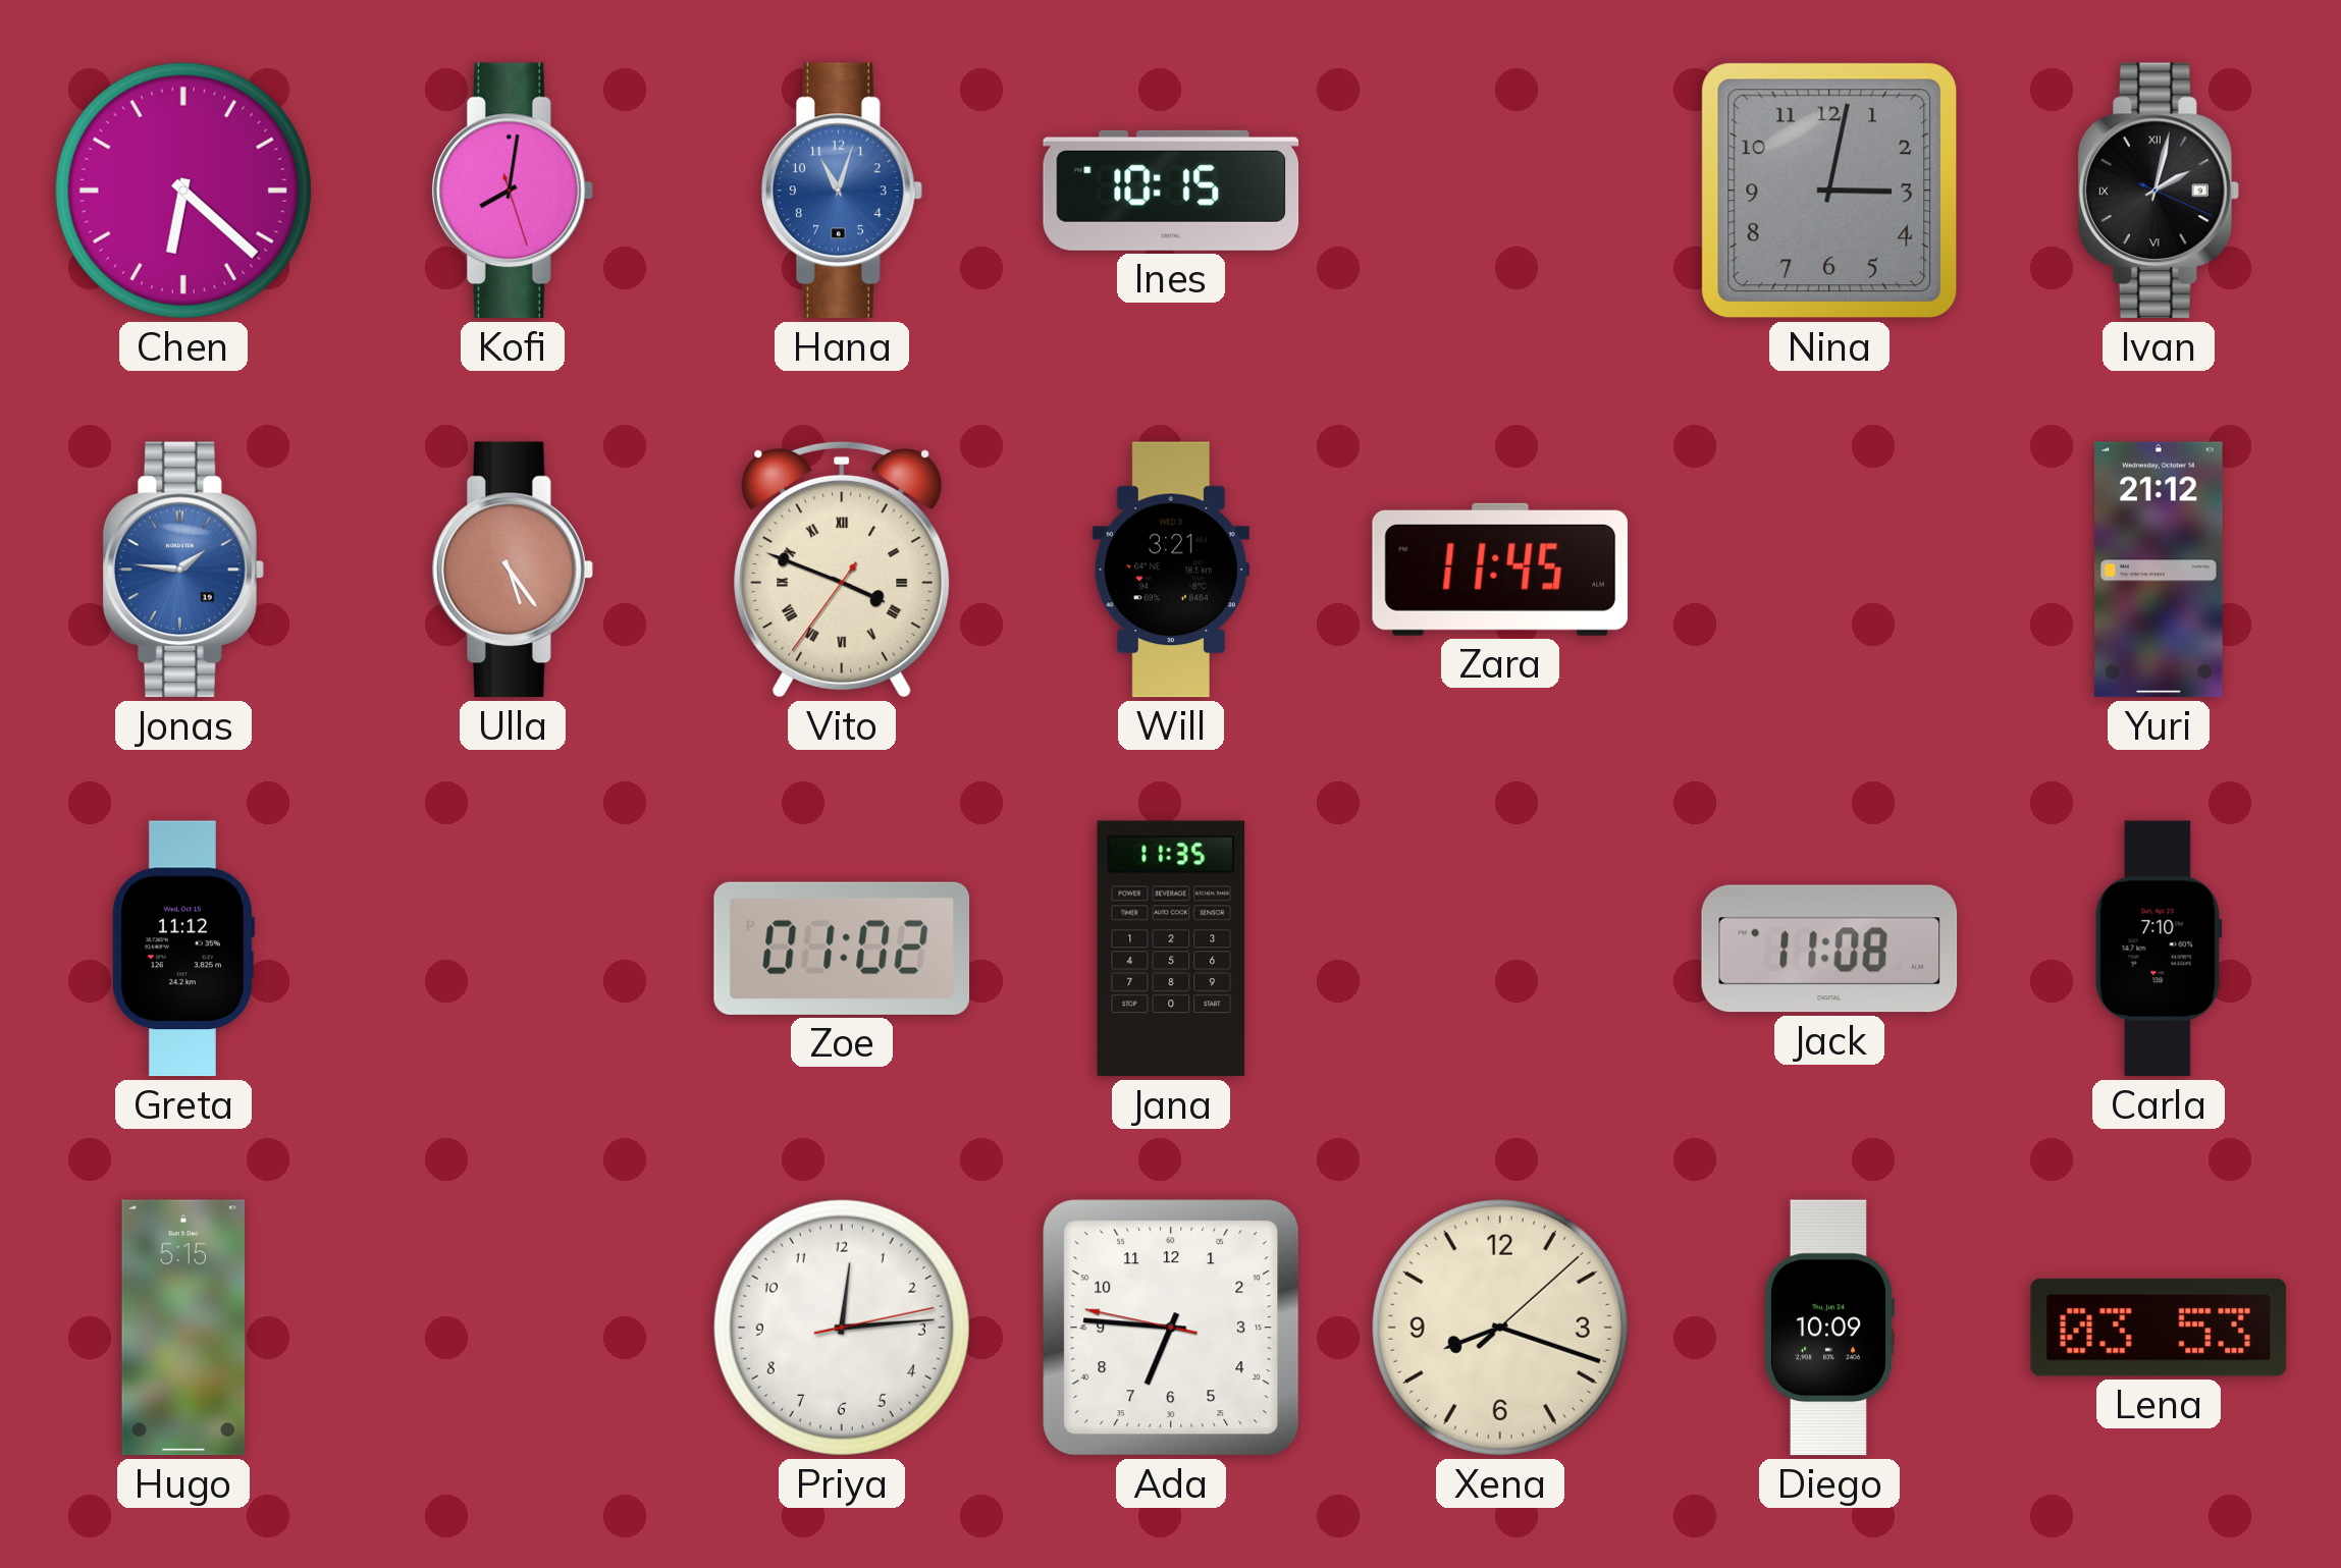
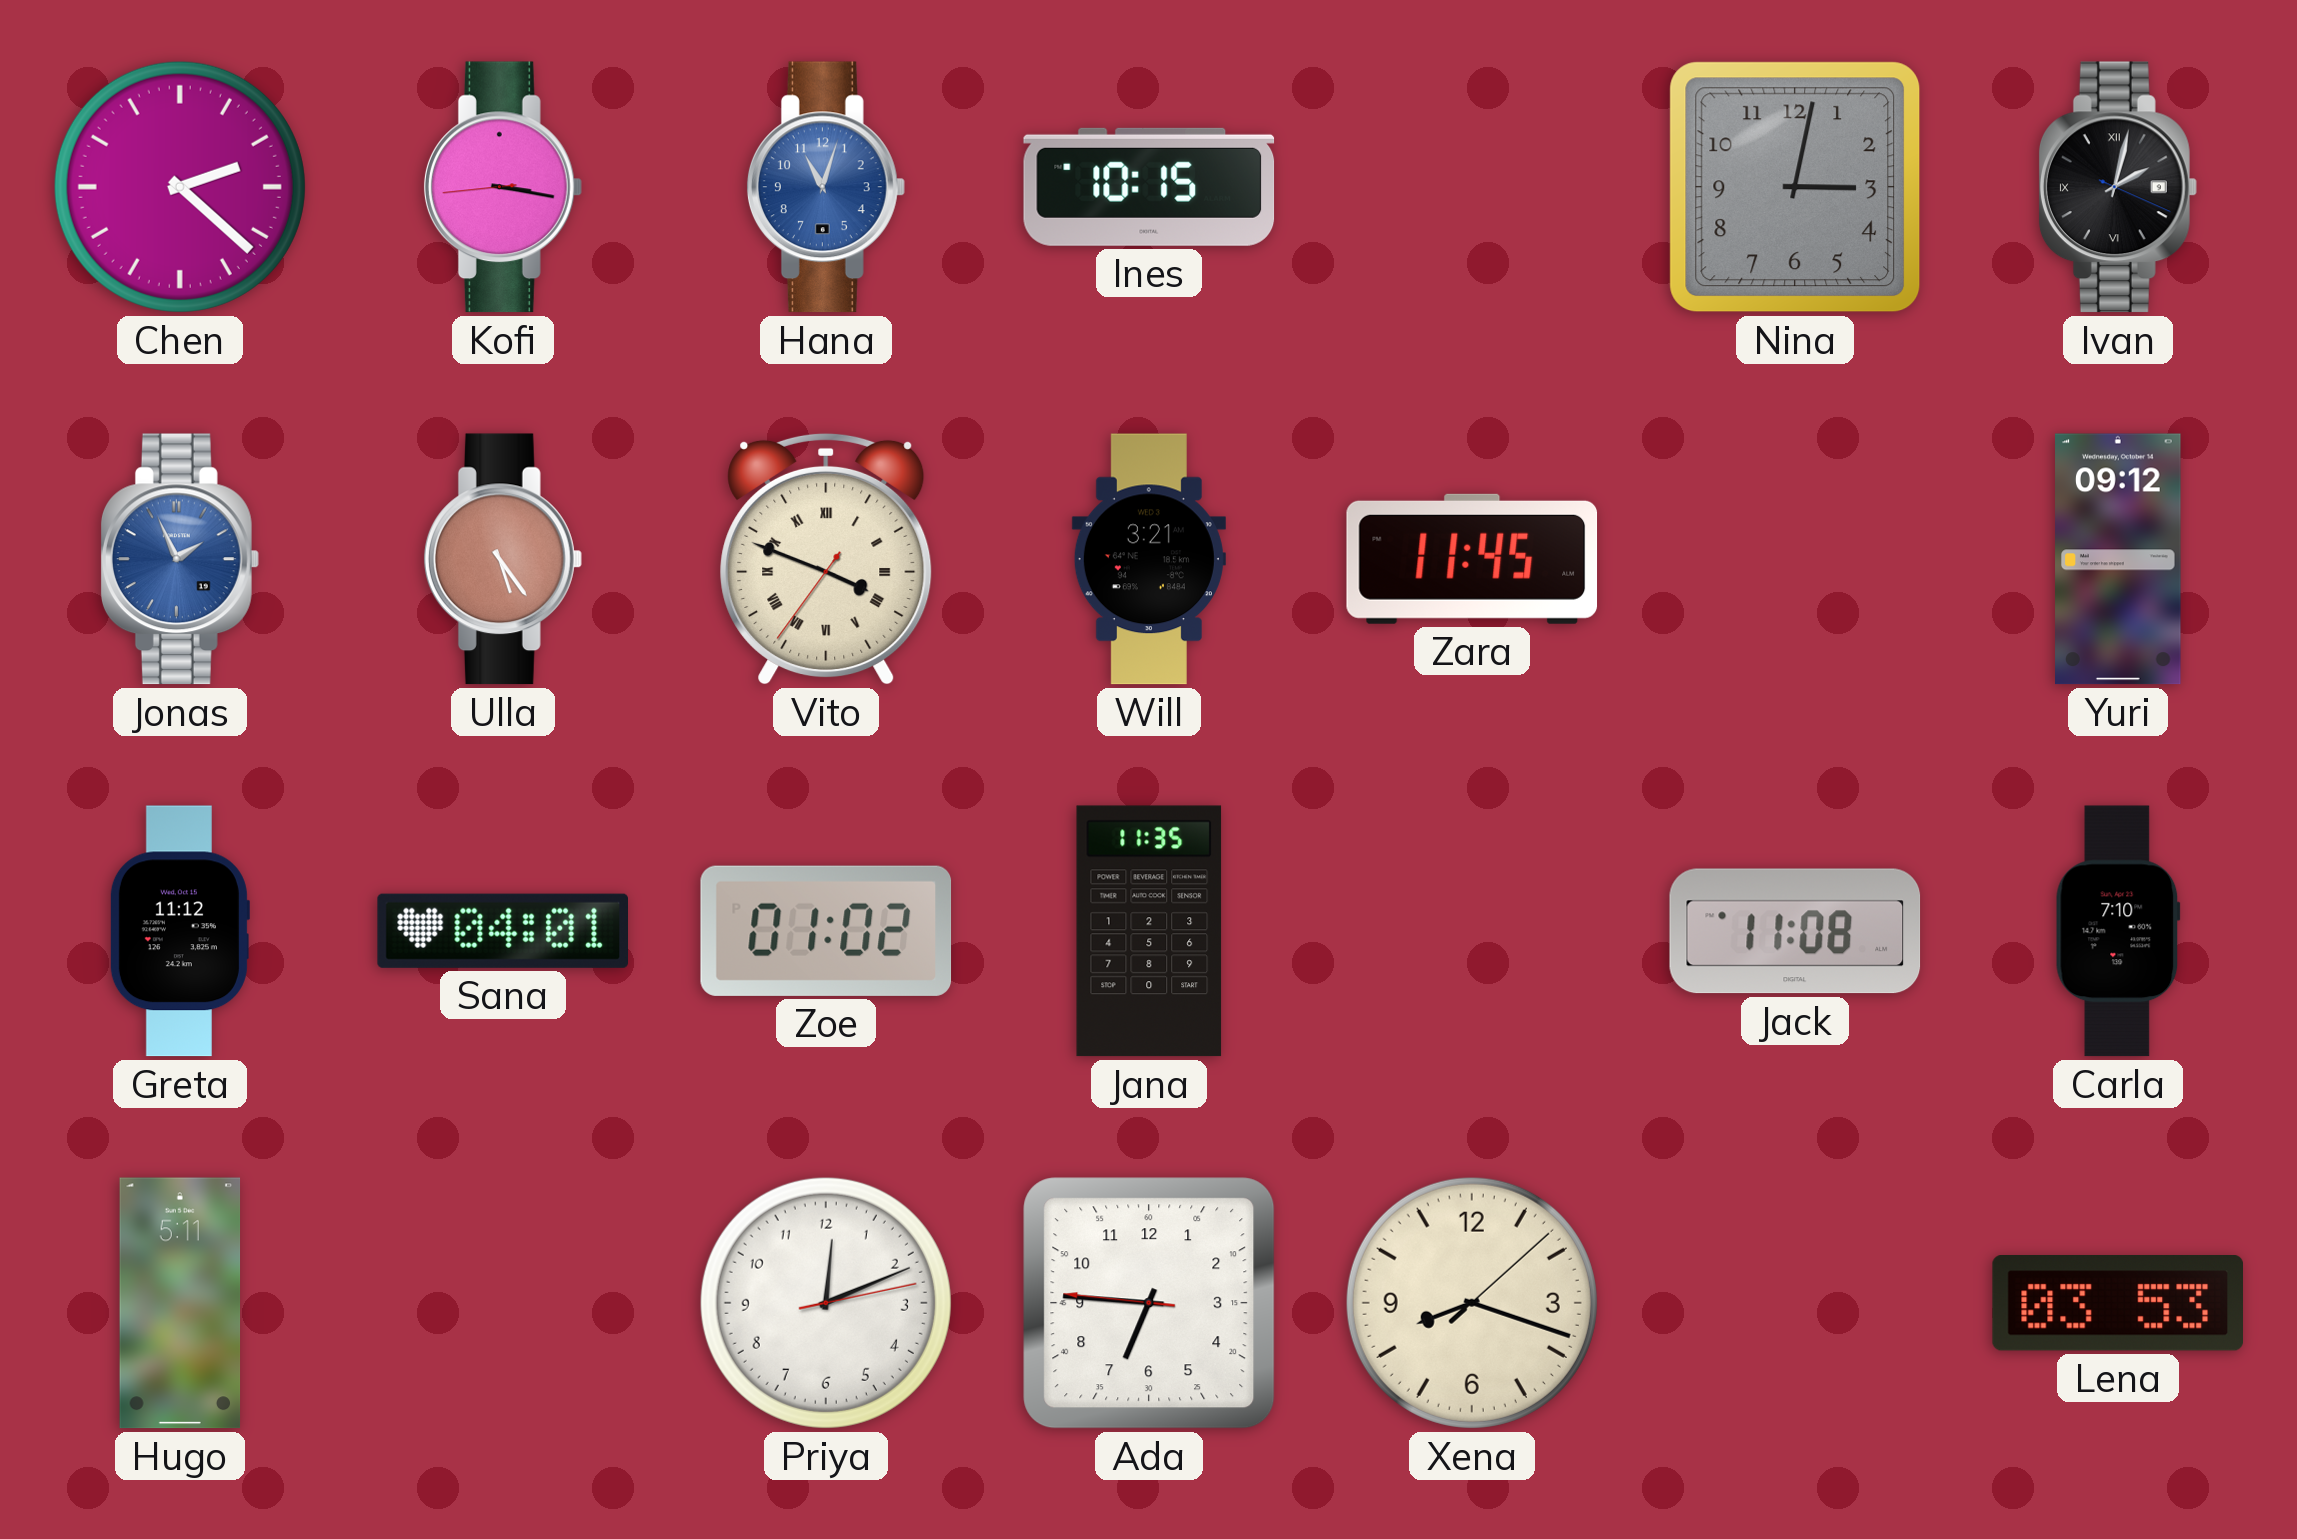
Chen: 6:22 -> 2:22
Kofi: 8:01 -> 3:16
Jonas: 1:46 -> 1:56
Yuri: 21:12 -> 09:12
Sana: none -> 04:01
Hugo: 5:15 -> 5:11
Priya: 12:14 -> 12:11
Ada: 6:45:47 -> 6:45:46
Diego: 10:09 -> none
